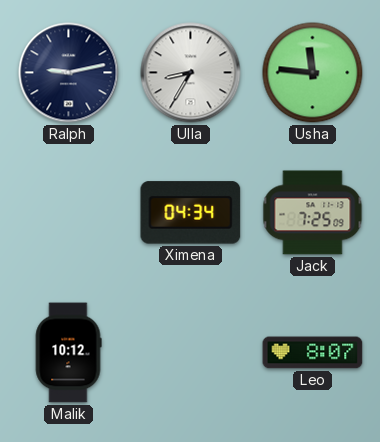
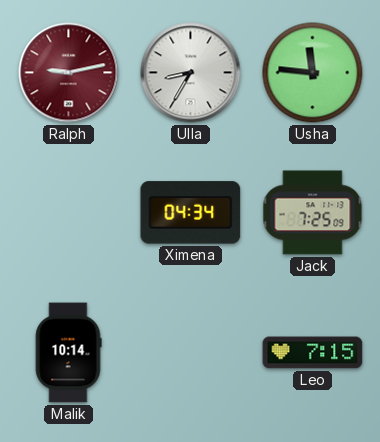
Ralph dial: navy -> burgundy
Malik: 10:12 -> 10:14
Leo: 8:07 -> 7:15
